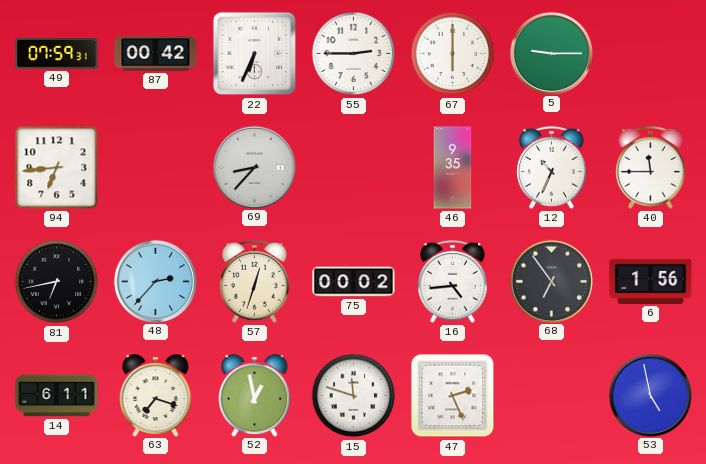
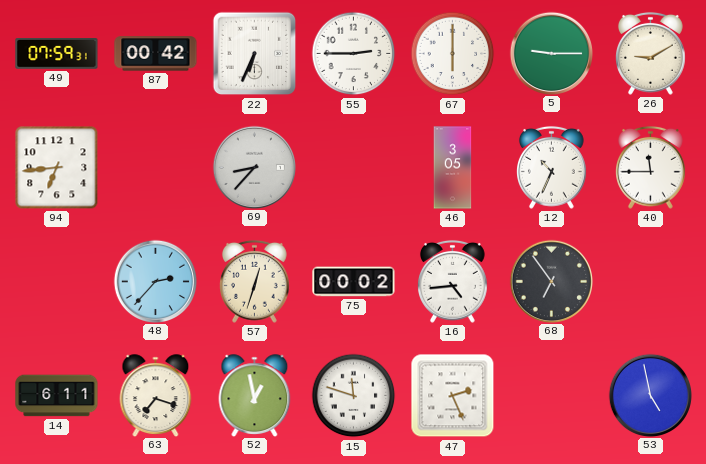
26: none -> 9:10
46: 9:35 -> 3:05
81: 6:43 -> none
6: 1:56 -> none
